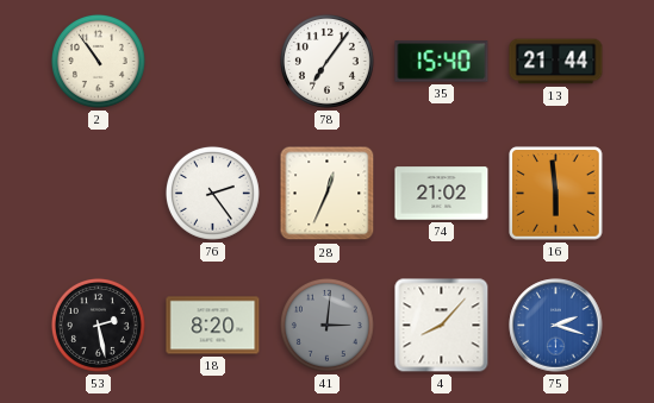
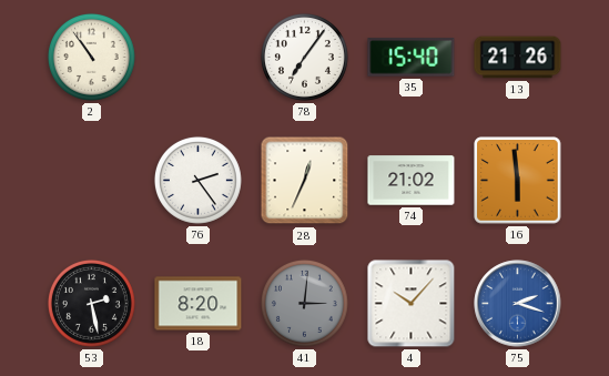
13: 21:44 -> 21:26
4: 8:07 -> 10:07
